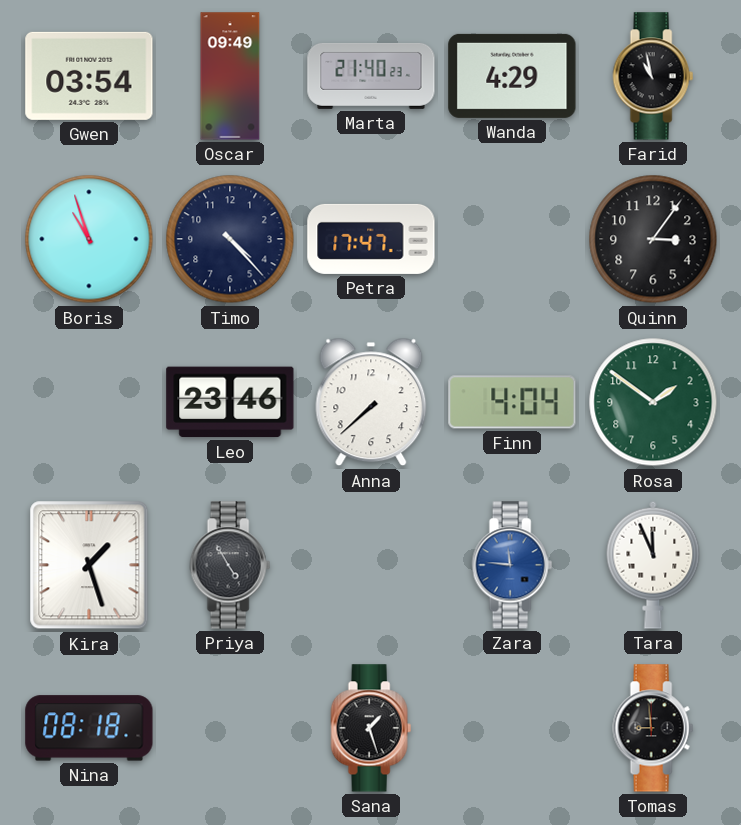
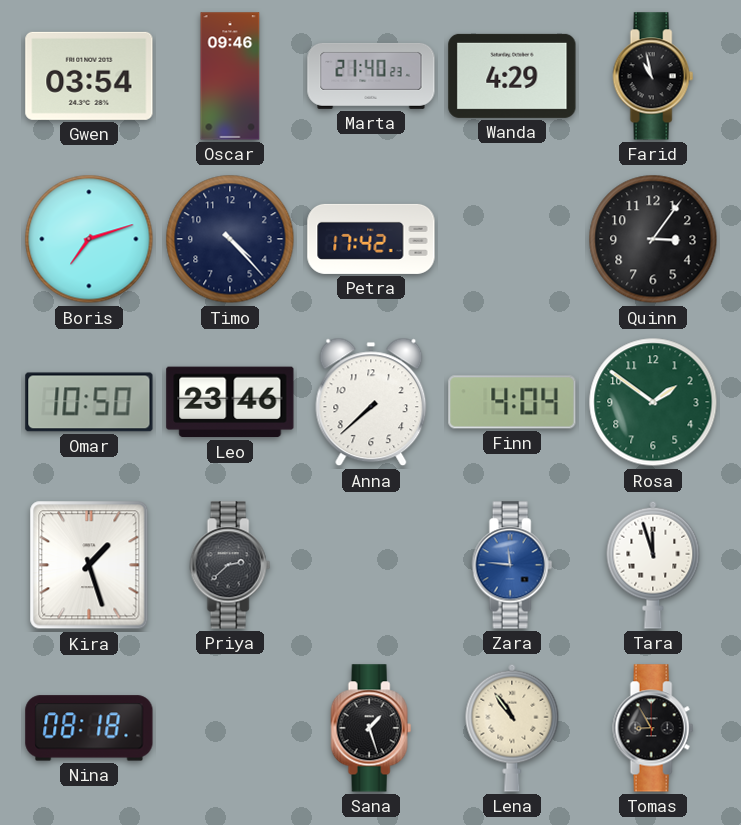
Oscar: 09:49 -> 09:46
Boris: 10:57 -> 7:12
Petra: 17:47 -> 17:42
Omar: none -> 10:50
Priya: 4:55 -> 2:38
Tara: 11:56 -> 11:57
Lena: none -> 10:54
Tomas: 8:59 -> 8:55
